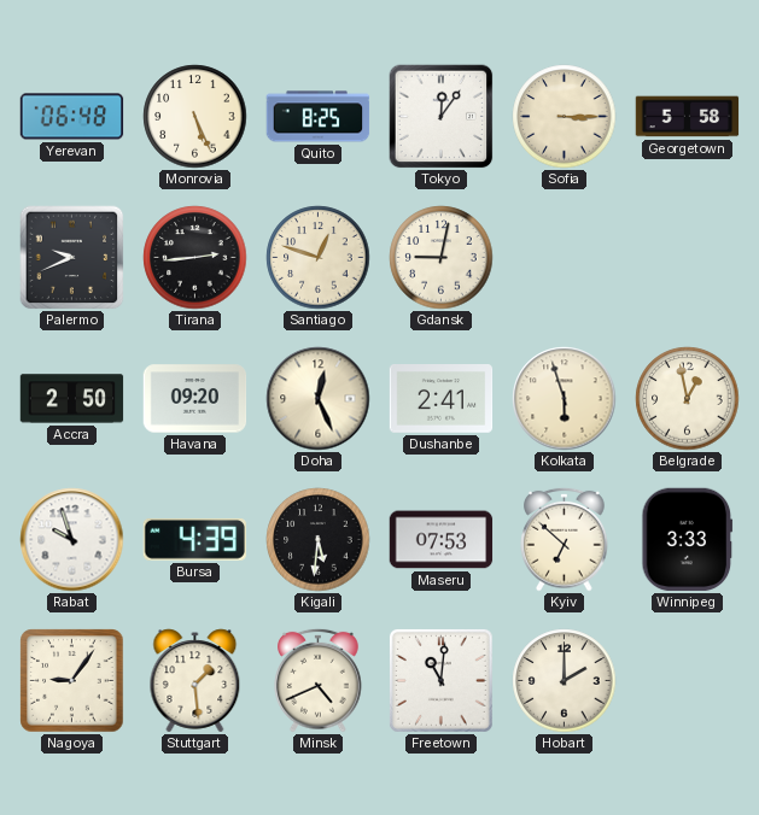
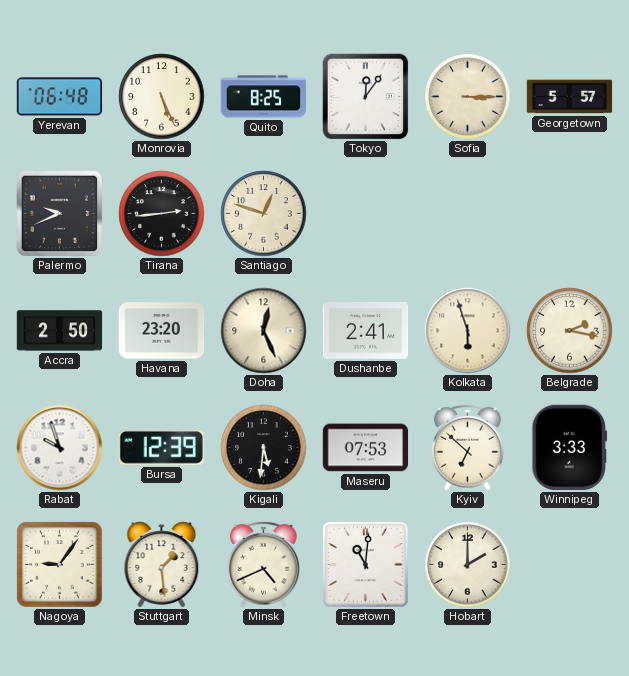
Georgetown: 5:58 -> 5:57
Gdansk: 9:02 -> none
Havana: 09:20 -> 23:20
Belgrade: 12:58 -> 2:17
Bursa: 4:39 -> 12:39
